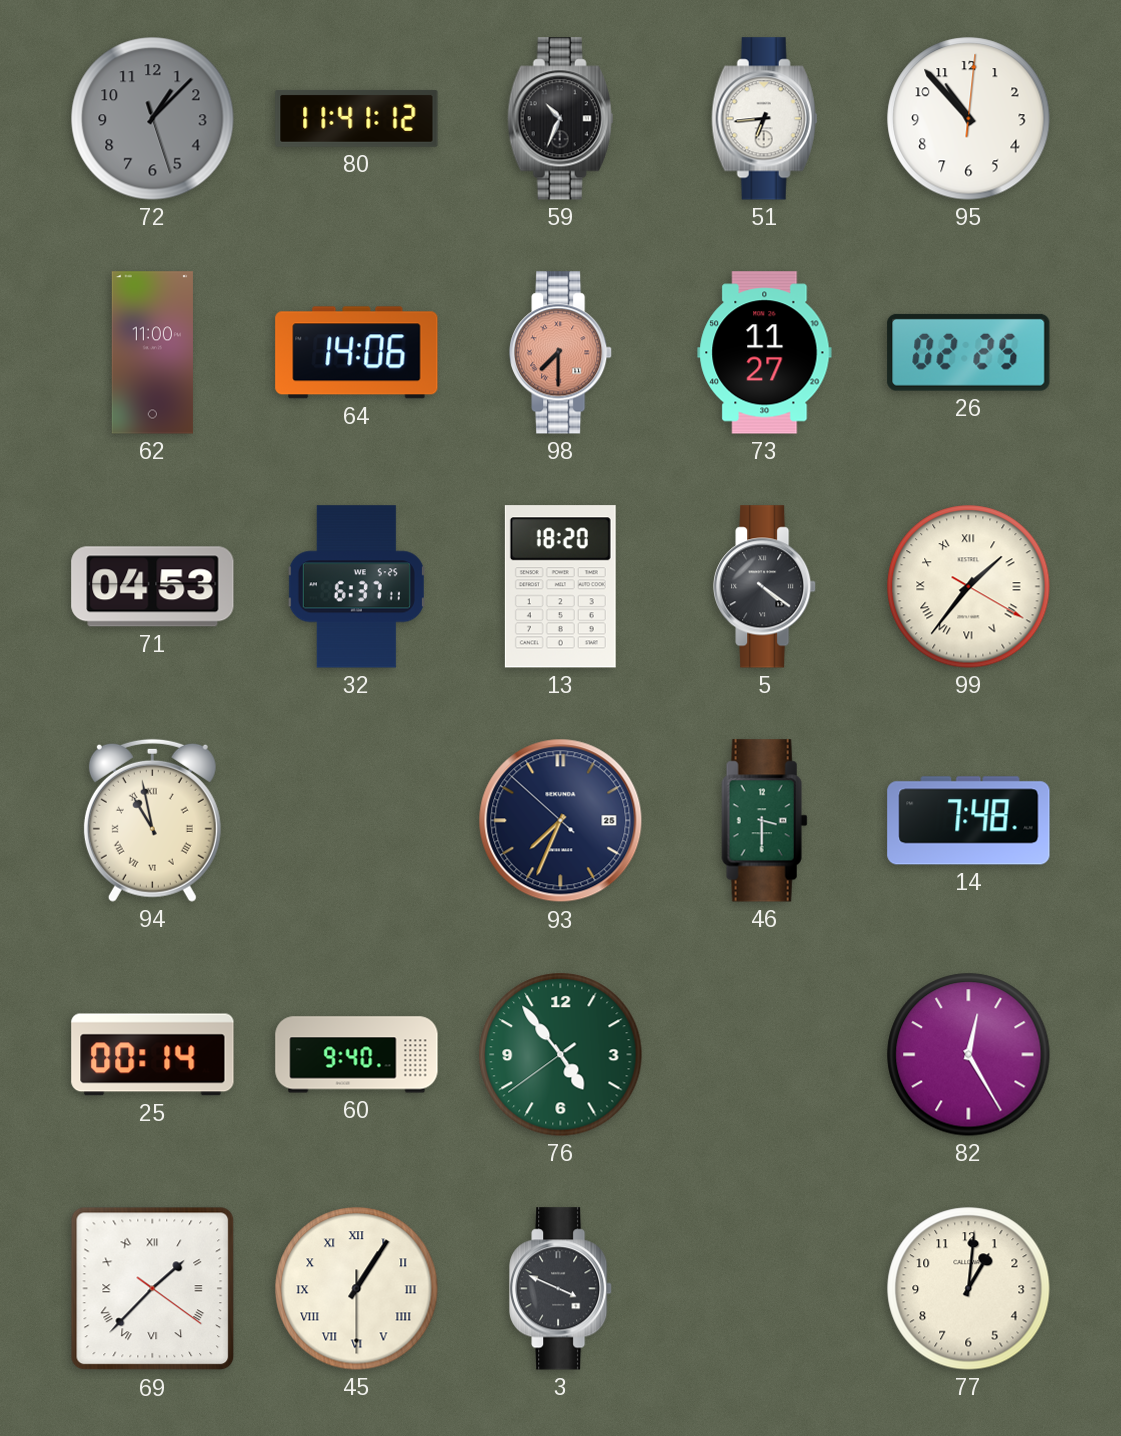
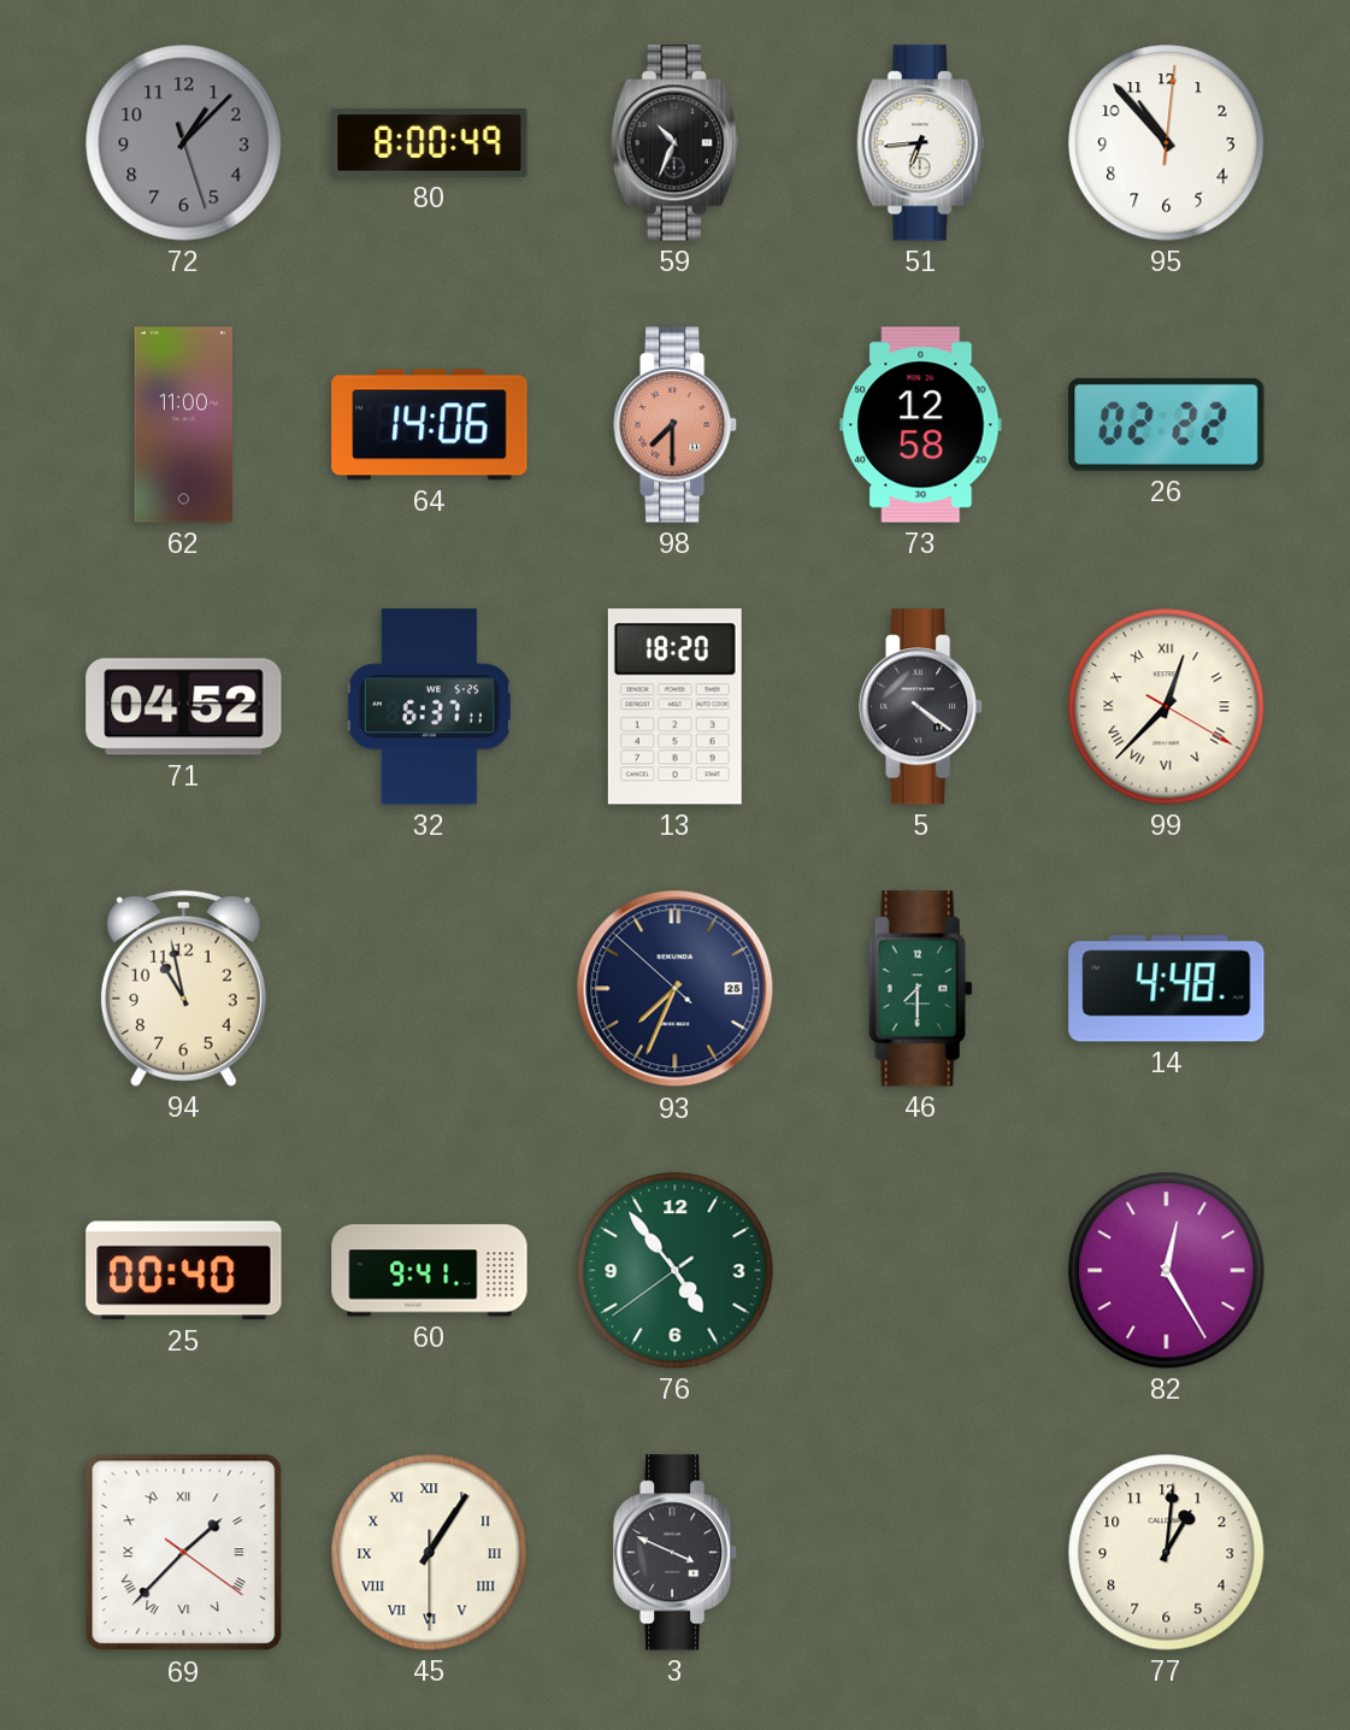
80: 11:41 -> 8:00
73: 11:27 -> 12:58
26: 02:25 -> 02:22
71: 04:53 -> 04:52
99: 1:36 -> 12:37
94 numerals: Roman -> Arabic
46: 3:30 -> 7:30
14: 7:48 -> 4:48
25: 00:14 -> 00:40
60: 9:40 -> 9:41
